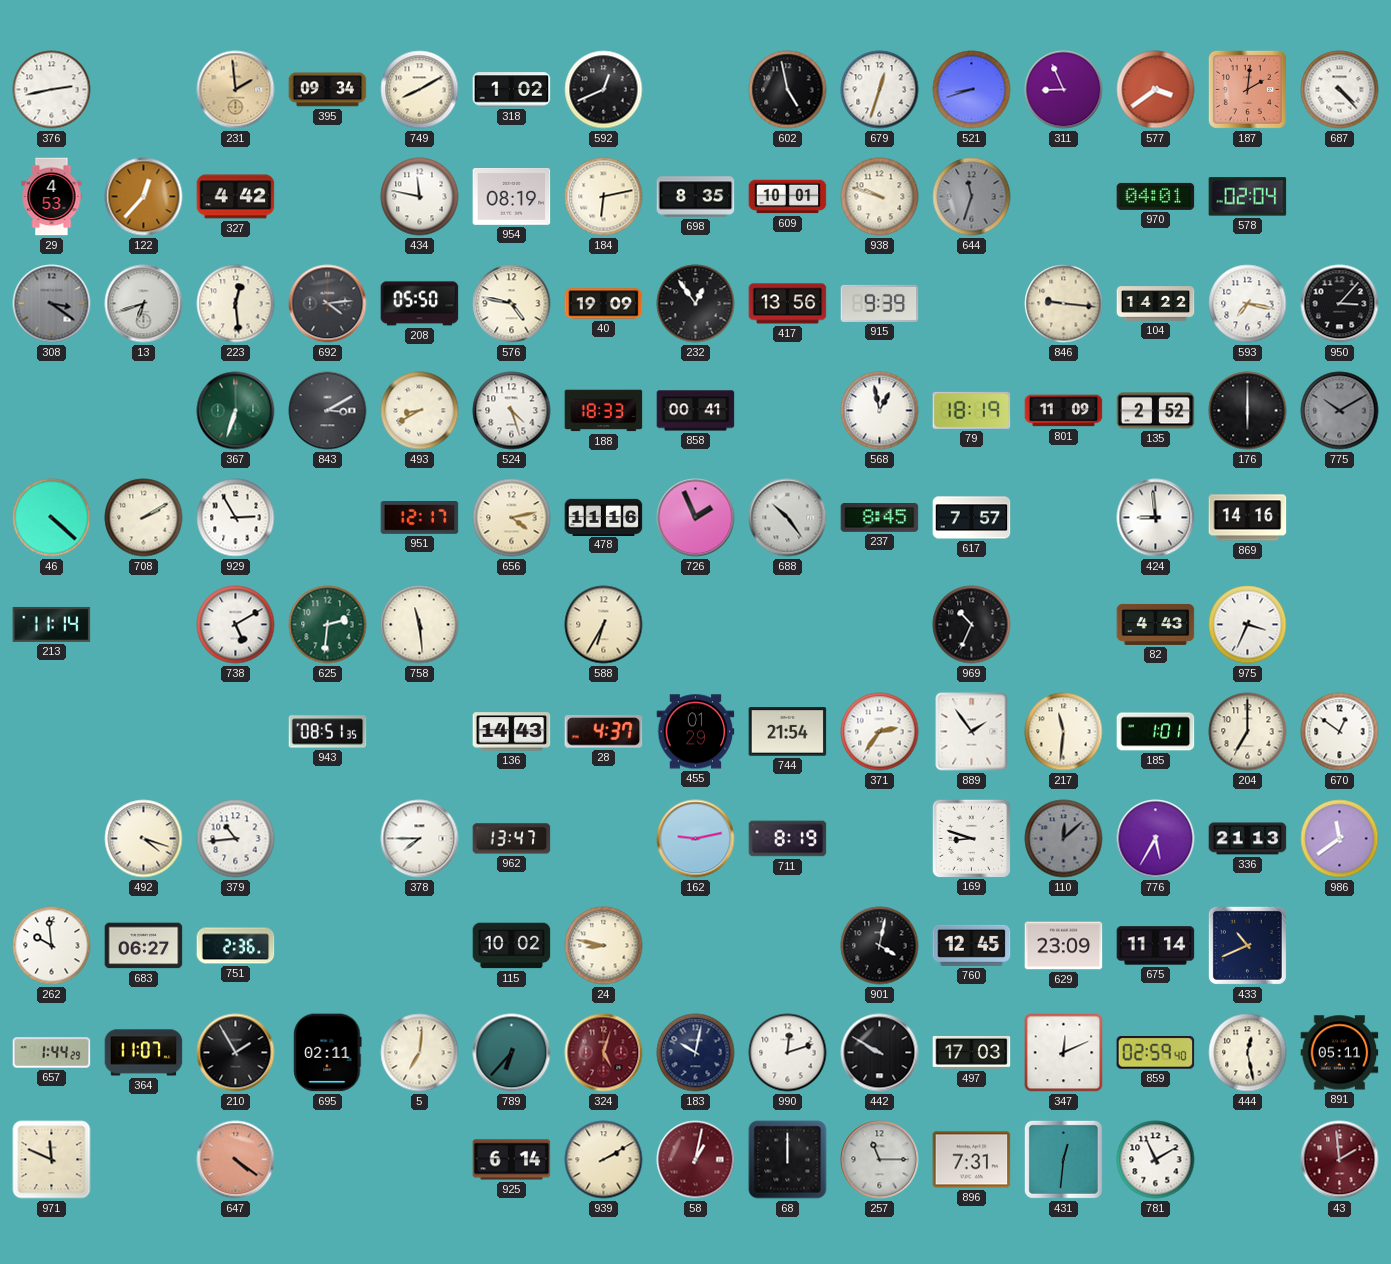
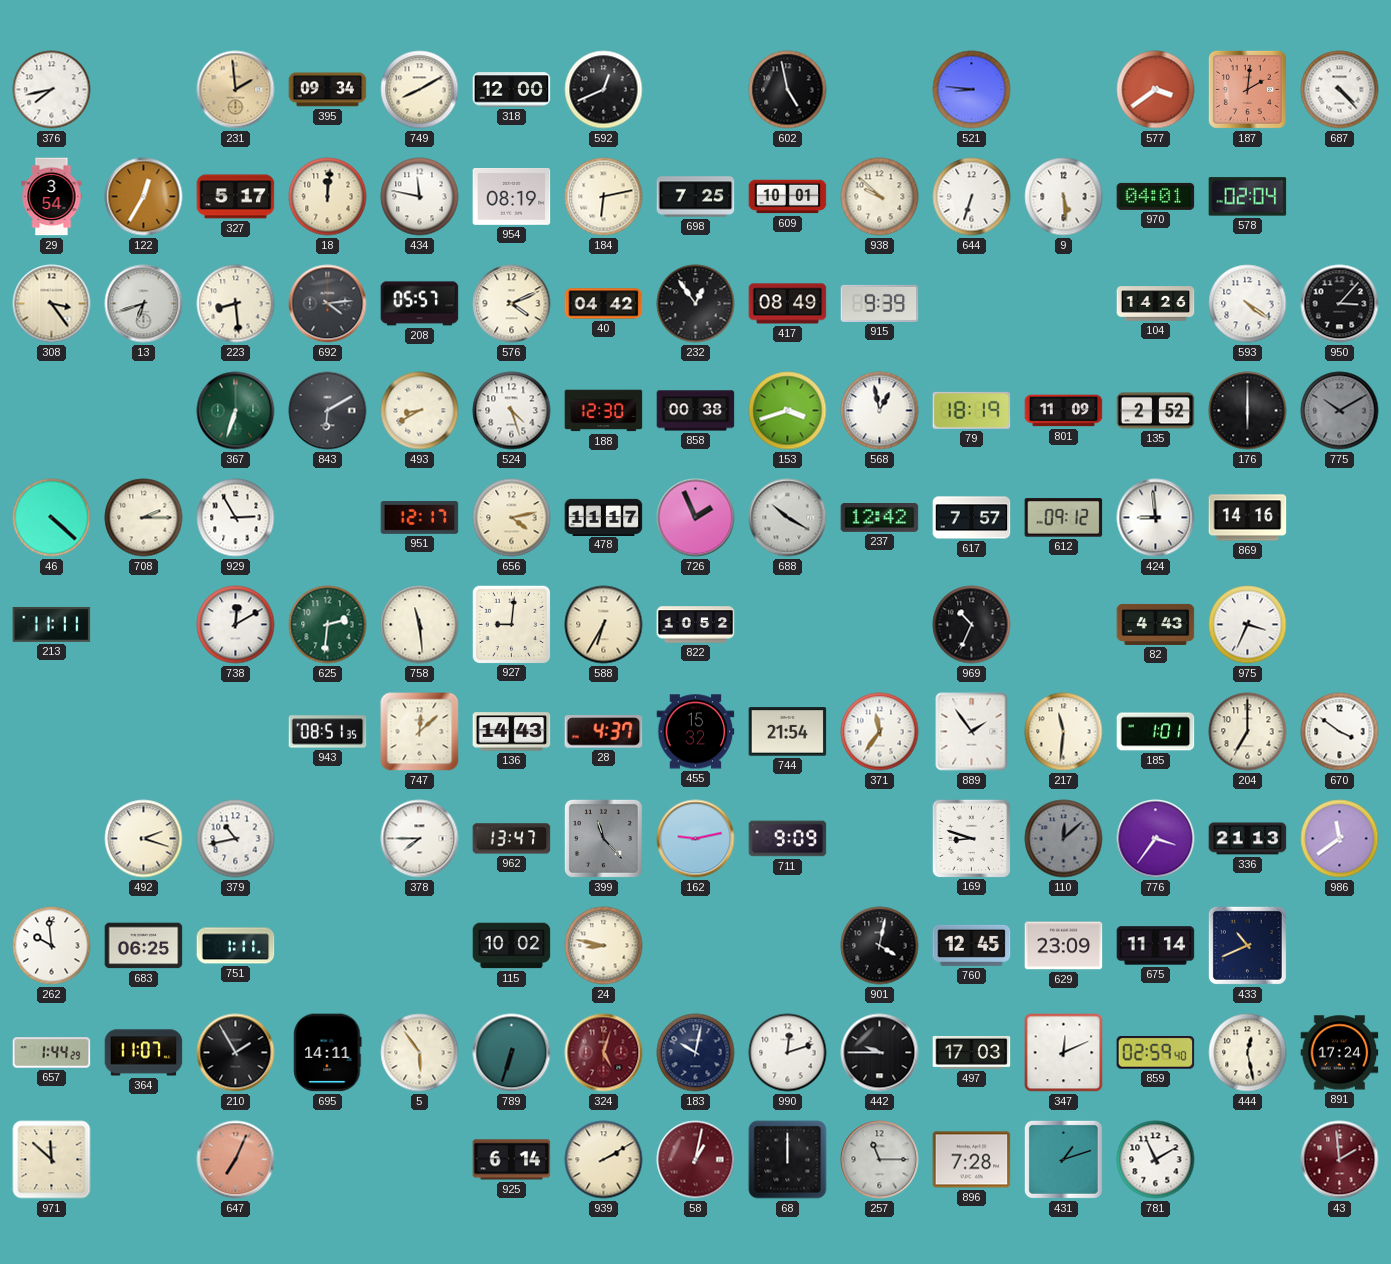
376: 2:43 -> 7:43
318: 1:02 -> 12:00
679: 12:33 -> none
521: 8:42 -> 8:46
311: 8:56 -> none
29: 4:53 -> 3:54
122: 12:37 -> 12:35
327: 4:42 -> 5:17
18: none -> 12:01
698: 8:35 -> 7:25
938: 9:48 -> 9:52
644: 11:33 -> 6:33
644 dial: grey -> white
9: none -> 5:29
308: 3:21 -> 3:24
308 dial: grey -> cream
223: 12:29 -> 8:29
208: 05:50 -> 05:57
576: 4:47 -> 4:11
40: 19:09 -> 04:42
417: 13:56 -> 08:49
846: 9:16 -> none
104: 14:22 -> 14:26
593: 7:17 -> 4:21
843: 3:10 -> 6:10
188: 18:33 -> 12:30
858: 00:41 -> 00:38
153: none -> 3:42
708: 2:10 -> 2:15
478: 11:16 -> 11:17
688: 10:24 -> 10:20
237: 8:45 -> 12:42
612: none -> 09:12
213: 11:14 -> 11:11
738: 5:10 -> 12:10
927: none -> 9:01
822: none -> 10:52
747: none -> 12:08
455: 01:29 -> 15:32
371: 2:36 -> 11:36
670: 12:51 -> 3:51
492: 4:18 -> 2:18
379: 10:44 -> 10:43
399: none -> 11:23
711: 8:19 -> 9:09
776: 5:35 -> 3:36
683: 06:27 -> 06:25
751: 2:36 -> 1:11
695: 02:11 -> 14:11
5: 7:01 -> 5:54
789: 6:37 -> 6:33
442: 9:50 -> 9:45
891: 05:11 -> 17:24
971: 11:49 -> 11:52
647: 4:21 -> 7:04
896: 7:31 -> 7:28
431: 12:31 -> 1:12
